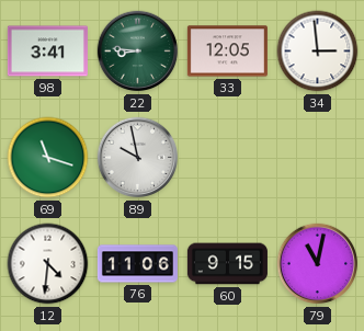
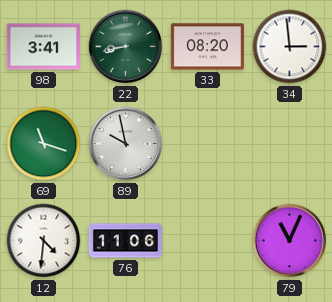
22: 8:46 -> 8:43
33: 12:05 -> 08:20
60: 9:15 -> none
79: 11:02 -> 11:04
